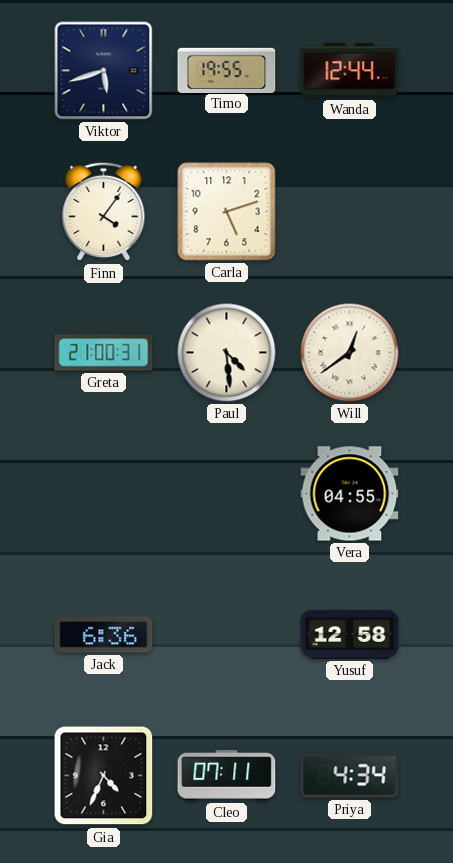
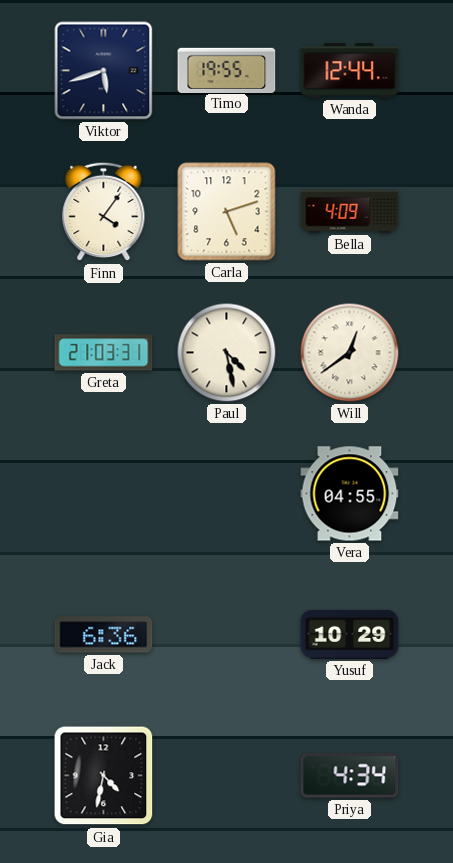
Bella: none -> 4:09
Greta: 21:00 -> 21:03
Paul: 4:29 -> 4:28
Yusuf: 12:58 -> 10:29
Gia: 4:34 -> 4:32
Cleo: 07:11 -> none
